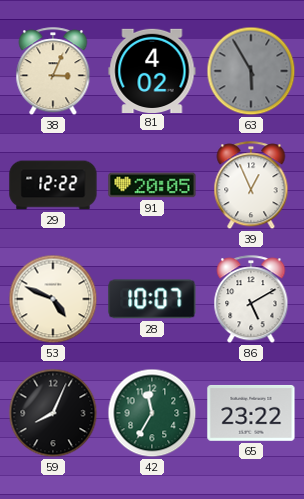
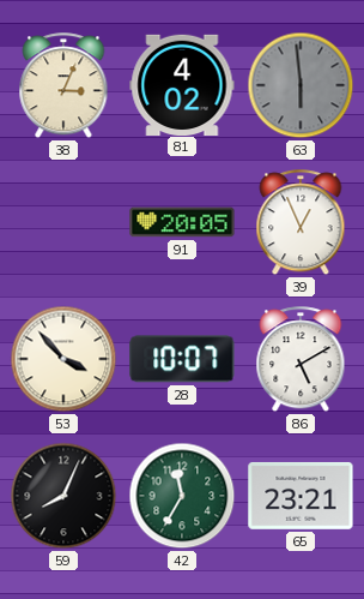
63: 5:55 -> 5:59
29: 12:22 -> none
53: 4:49 -> 3:53
65: 23:22 -> 23:21
